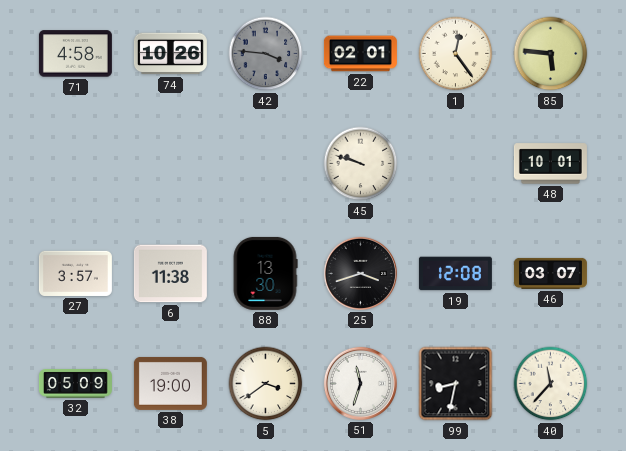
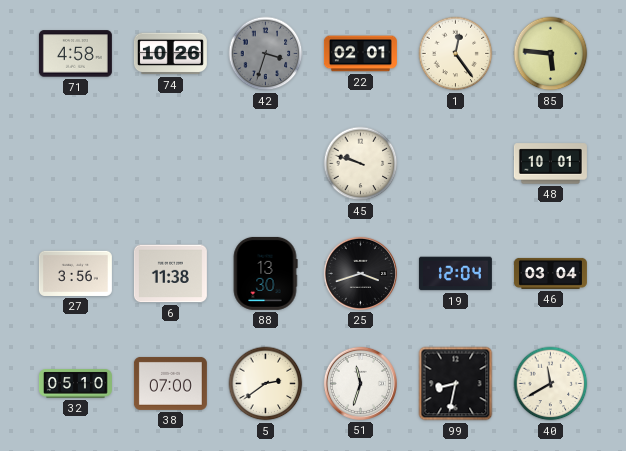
42: 3:46 -> 3:33
27: 3:57 -> 3:56
19: 12:08 -> 12:04
46: 03:07 -> 03:04
32: 05:09 -> 05:10
38: 19:00 -> 07:00
5: 3:39 -> 2:39
40: 11:37 -> 11:40
